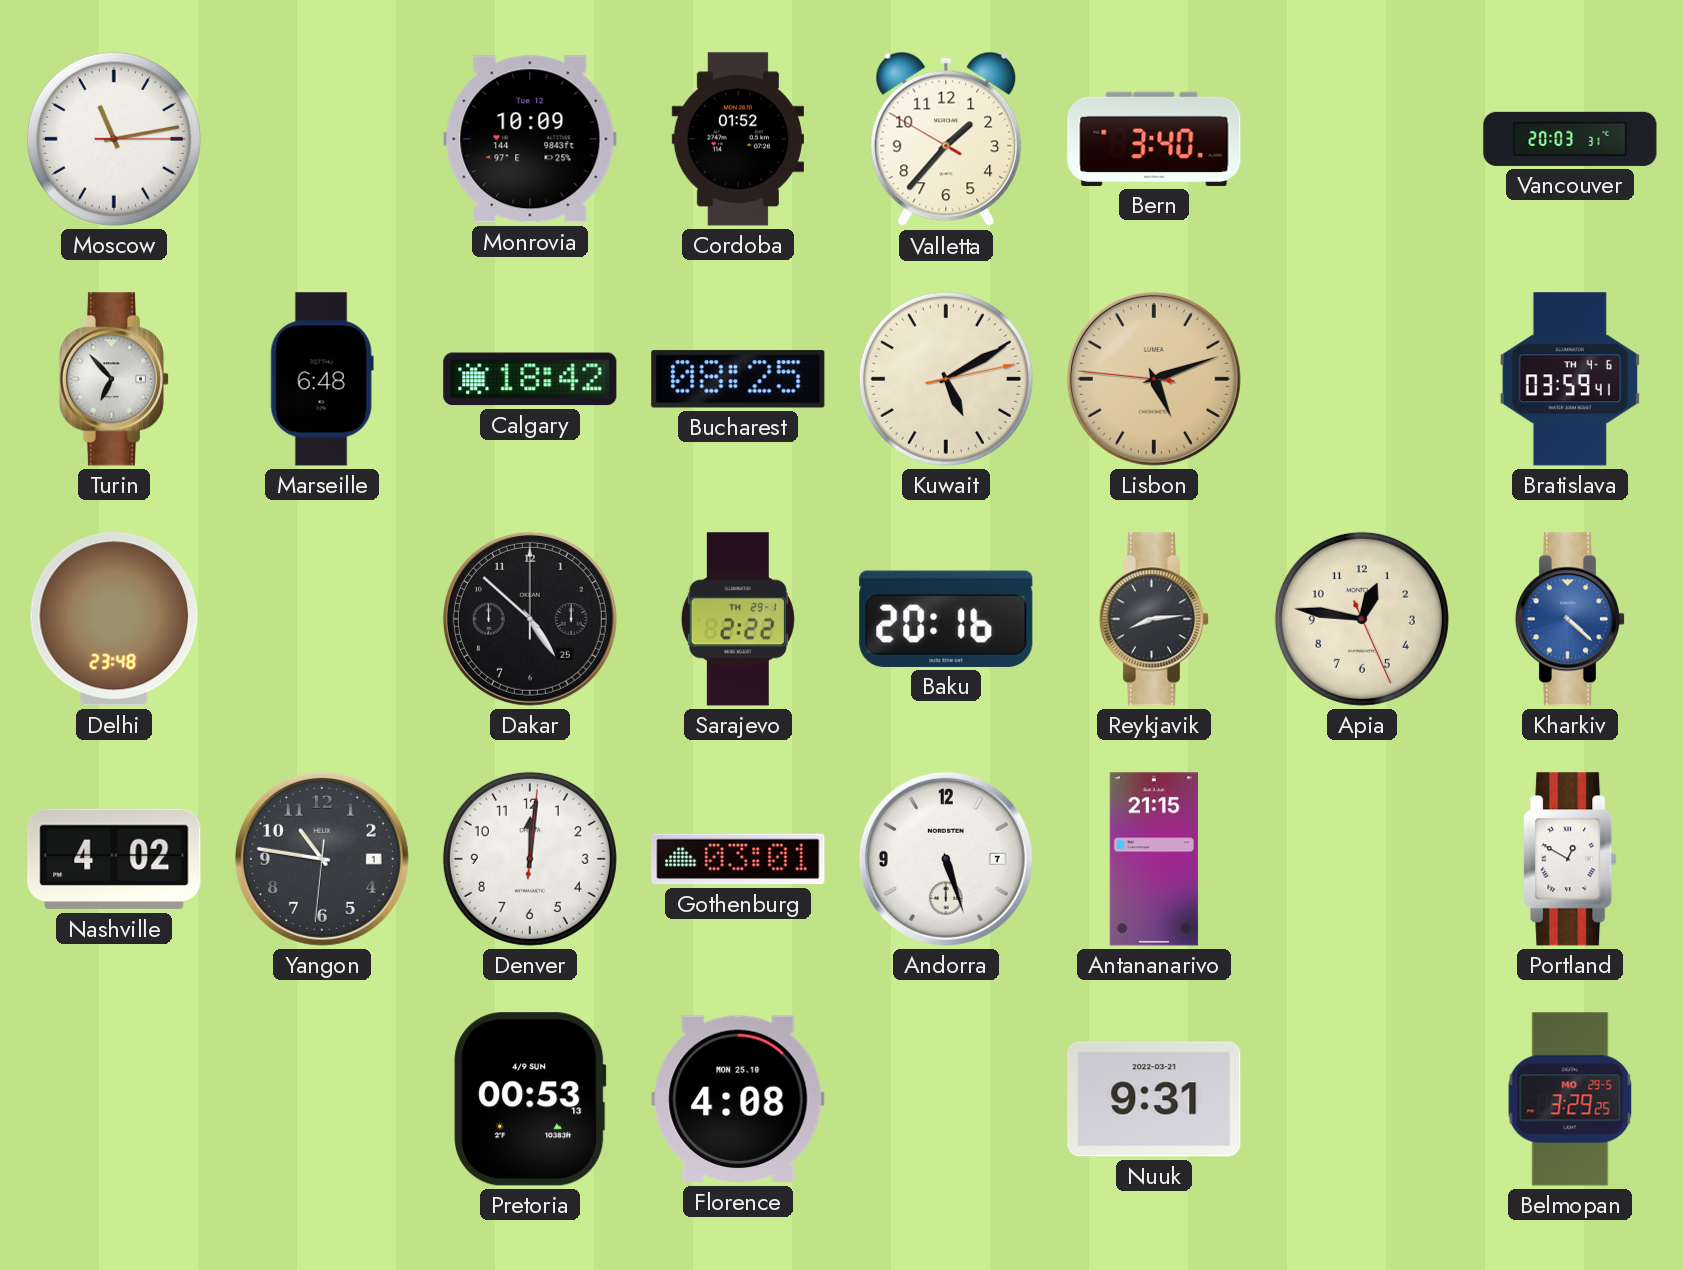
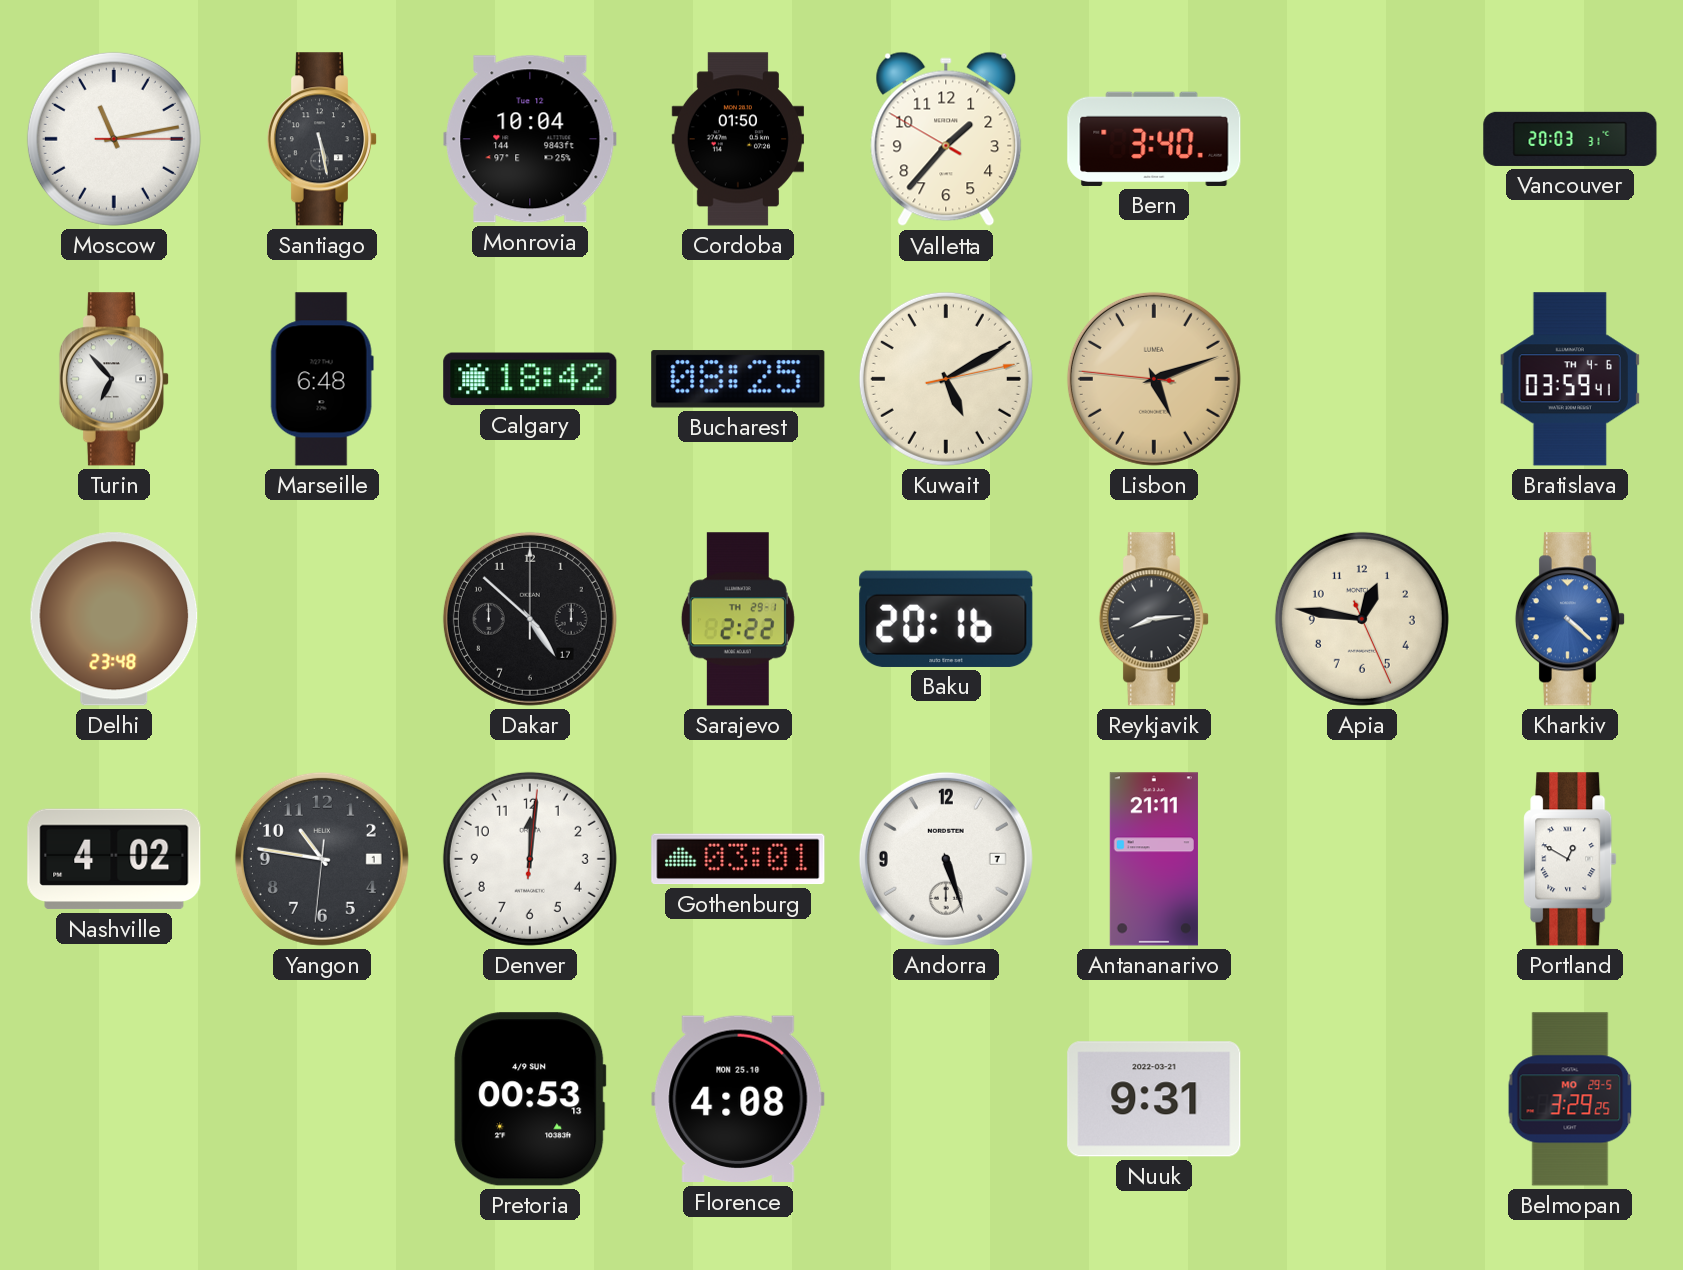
Santiago: none -> 5:28
Monrovia: 10:09 -> 10:04
Cordoba: 01:52 -> 01:50
Dakar date: 25 -> 17
Antananarivo: 21:15 -> 21:11
